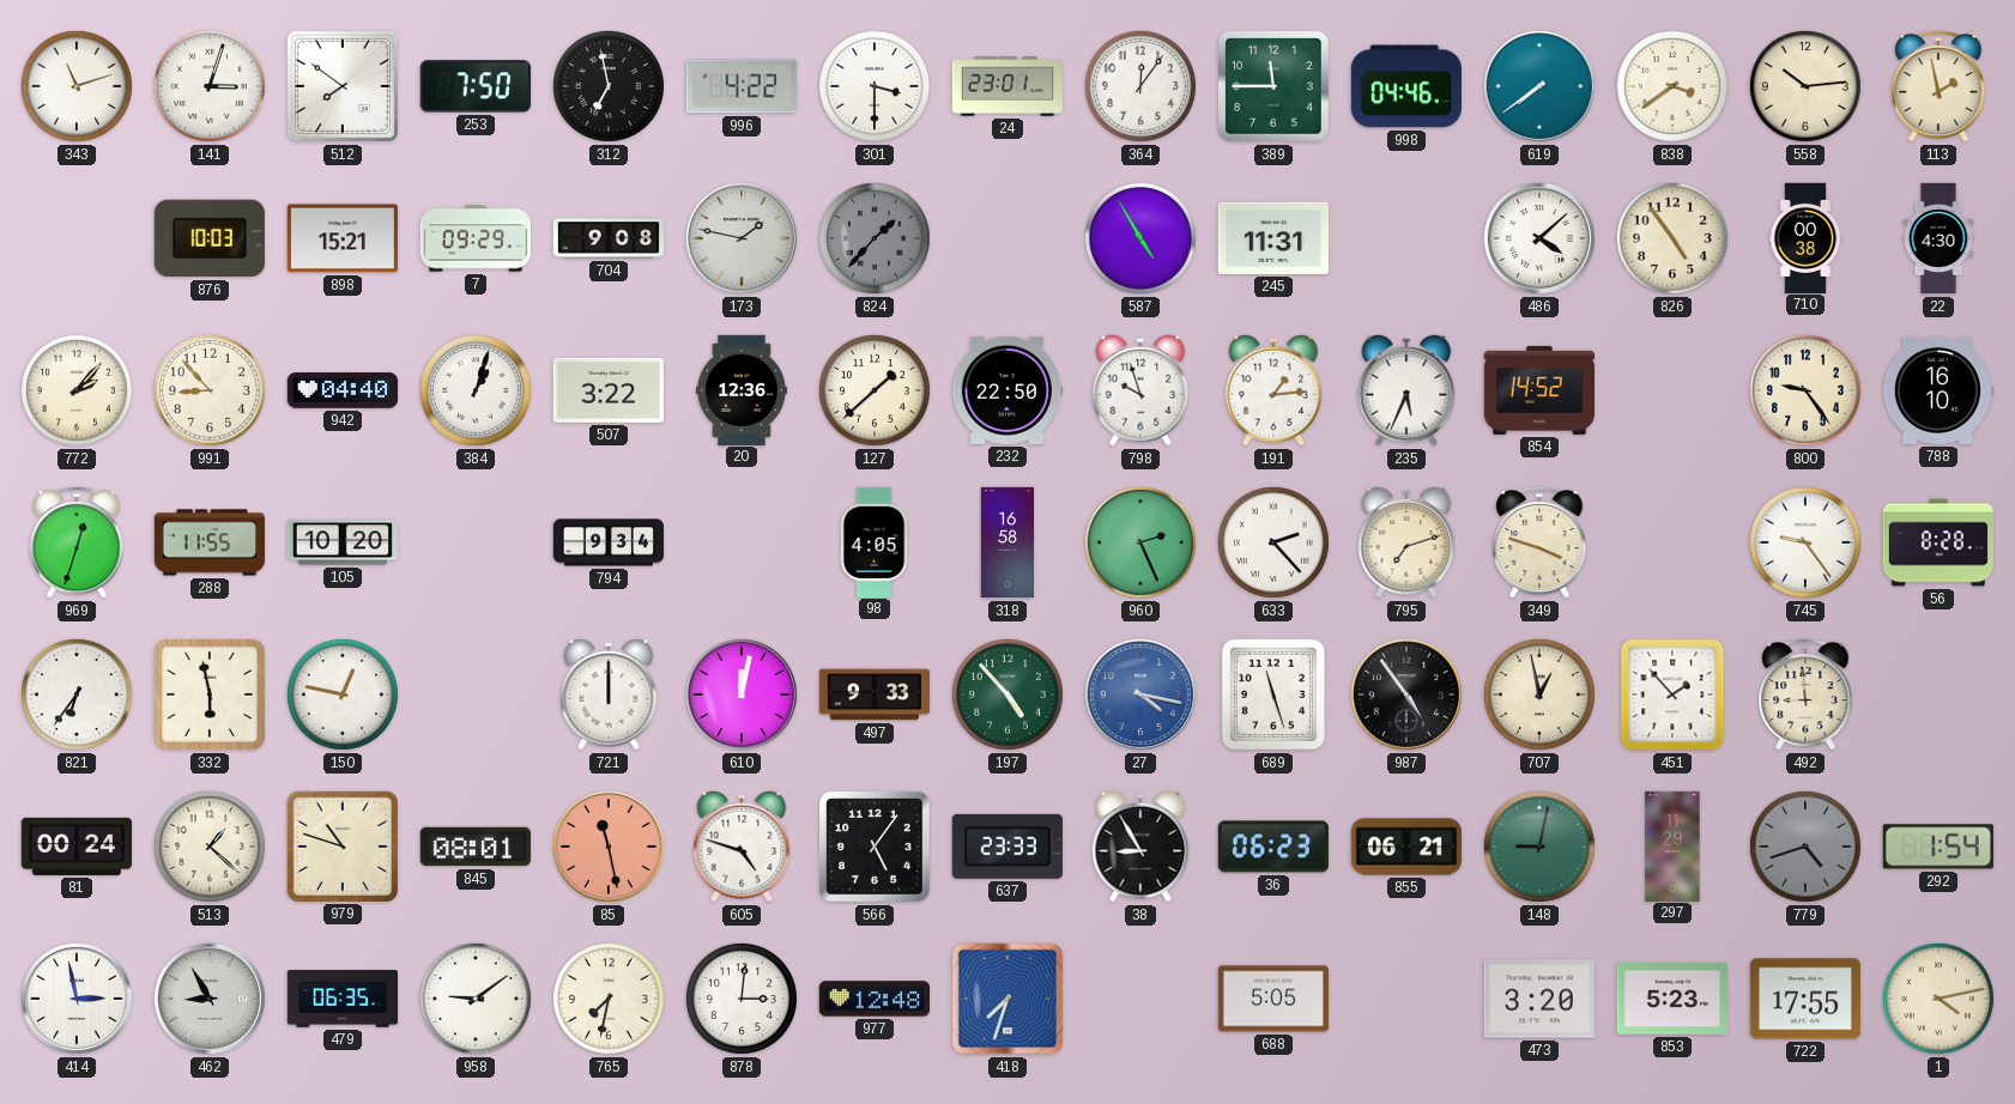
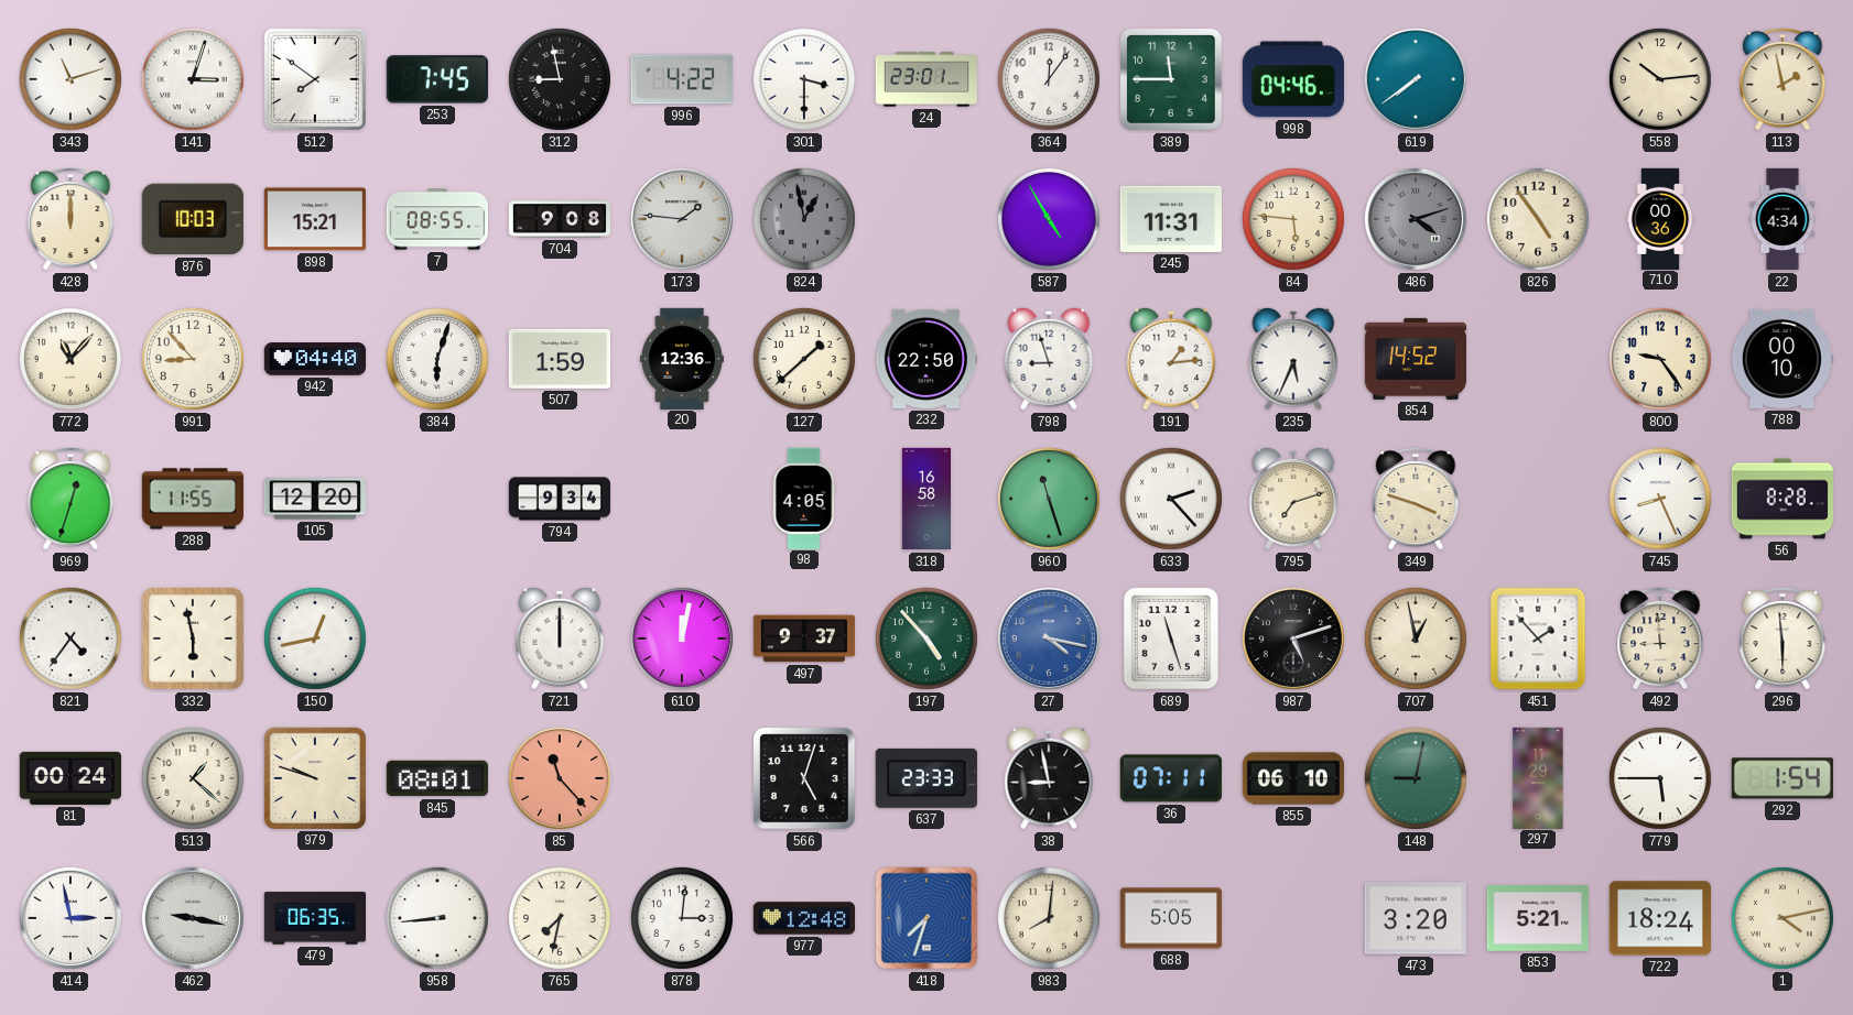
253: 7:50 -> 7:45
312: 6:58 -> 8:58
838: 3:39 -> none
428: none -> 12:00
7: 09:29 -> 08:55
173: 1:47 -> 1:46
824: 1:37 -> 12:58
84: none -> 5:46
486: 4:08 -> 4:12
486 dial: white -> grey
710: 00:38 -> 00:36
22: 4:30 -> 4:34
772: 2:07 -> 11:07
384: 1:03 -> 6:03
507: 3:22 -> 1:59
798: 9:57 -> 8:57
788: 16:10 -> 00:10
105: 10:20 -> 12:20
960: 2:26 -> 11:27
745: 9:24 -> 8:26
821: 6:36 -> 4:36
150: 12:47 -> 12:43
497: 9:33 -> 9:37
987: 4:54 -> 5:12
296: none -> 5:59
979: 10:48 -> 9:48
85: 11:28 -> 11:23
605: 4:48 -> none
566: 5:06 -> 5:03
38: 8:55 -> 8:58
36: 06:23 -> 07:11
855: 06:21 -> 06:10
779: 4:42 -> 5:45
779 dial: grey -> white
462: 8:55 -> 9:17
958: 9:09 -> 8:44
983: none -> 8:01
853: 5:23 -> 5:21
722: 17:55 -> 18:24
